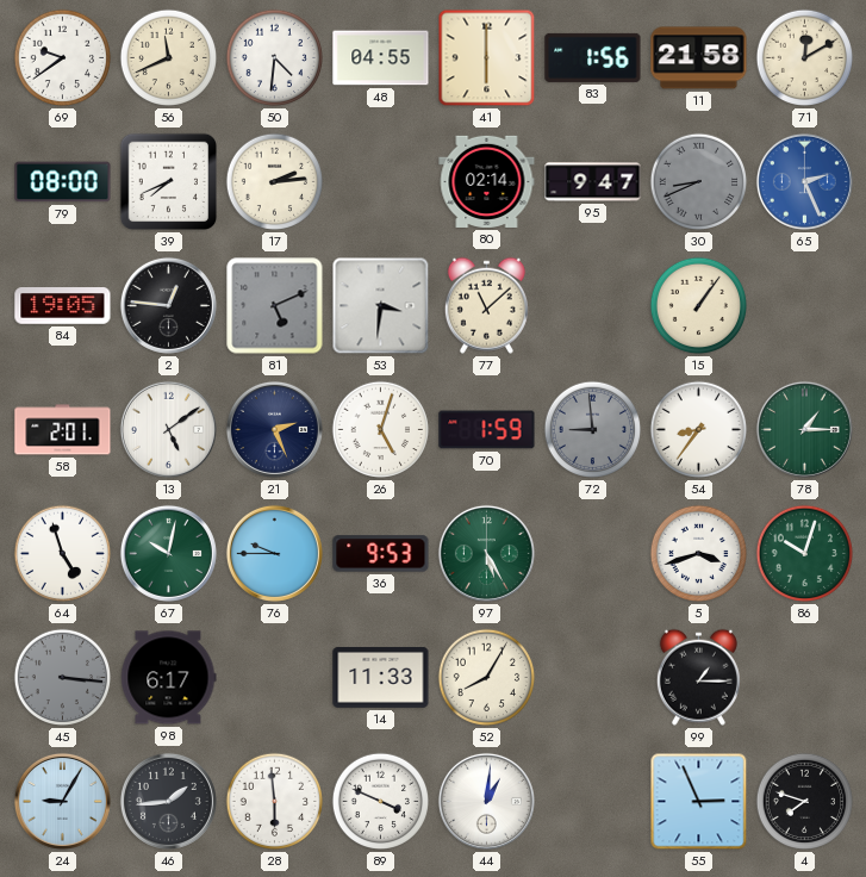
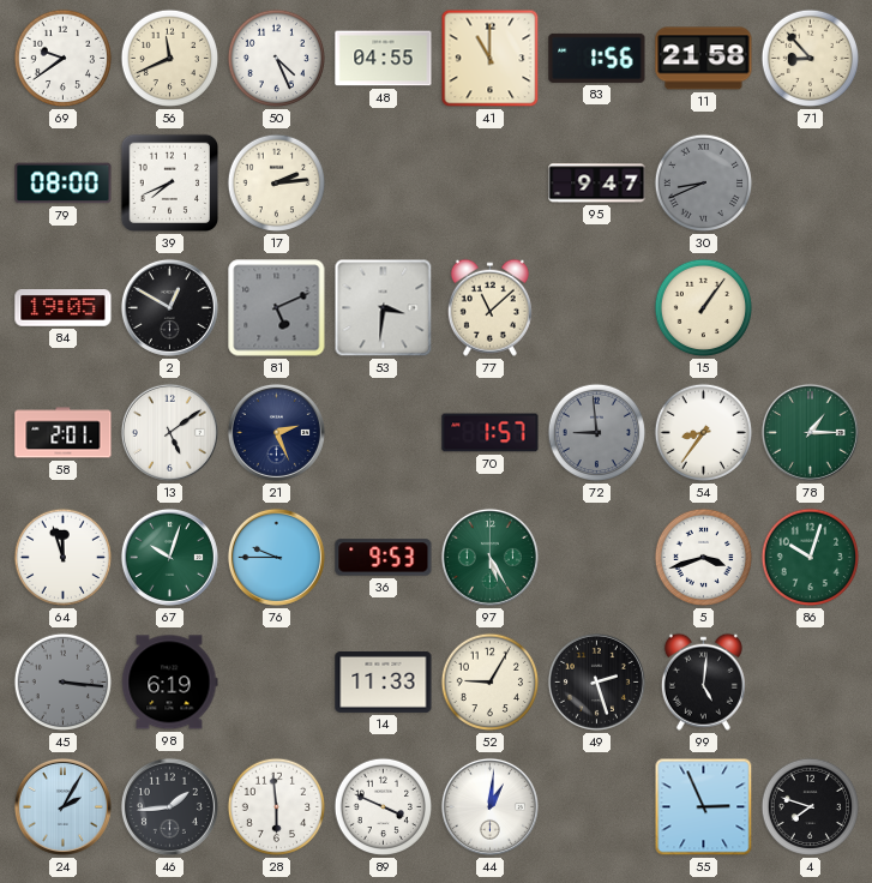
50: 4:31 -> 4:26
41: 6:00 -> 11:00
71: 12:10 -> 8:53
80: 02:14 -> none
65: 2:26 -> none
2: 12:46 -> 12:50
26: 5:03 -> none
70: 1:59 -> 1:57
64: 4:57 -> 11:57
67: 10:02 -> 10:03
98: 6:17 -> 6:19
52: 8:05 -> 9:05
49: none -> 2:27
99: 1:15 -> 5:01
24: 9:05 -> 2:05
